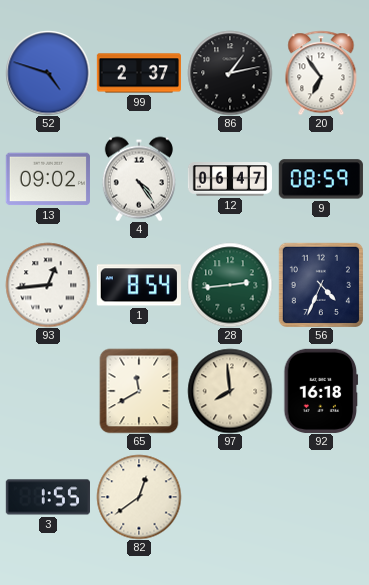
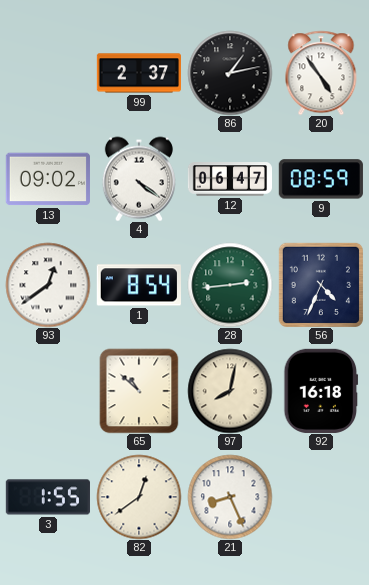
52: 4:48 -> none
20: 6:54 -> 4:54
4: 4:24 -> 4:21
93: 12:44 -> 12:39
65: 11:40 -> 10:52
97: 7:59 -> 8:02
21: none -> 8:26
